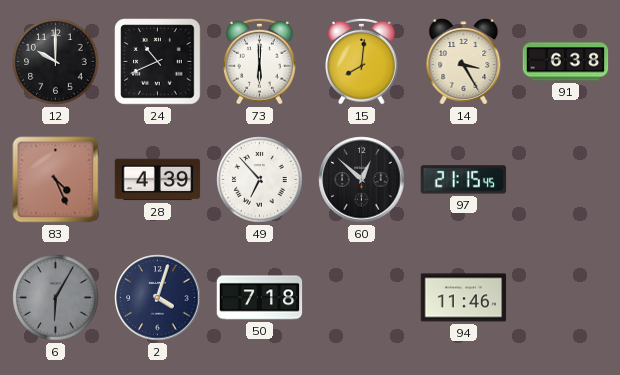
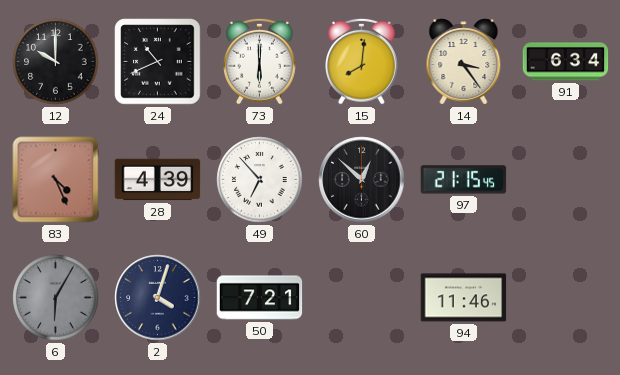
14: 3:25 -> 3:24
91: 6:38 -> 6:34
50: 7:18 -> 7:21
